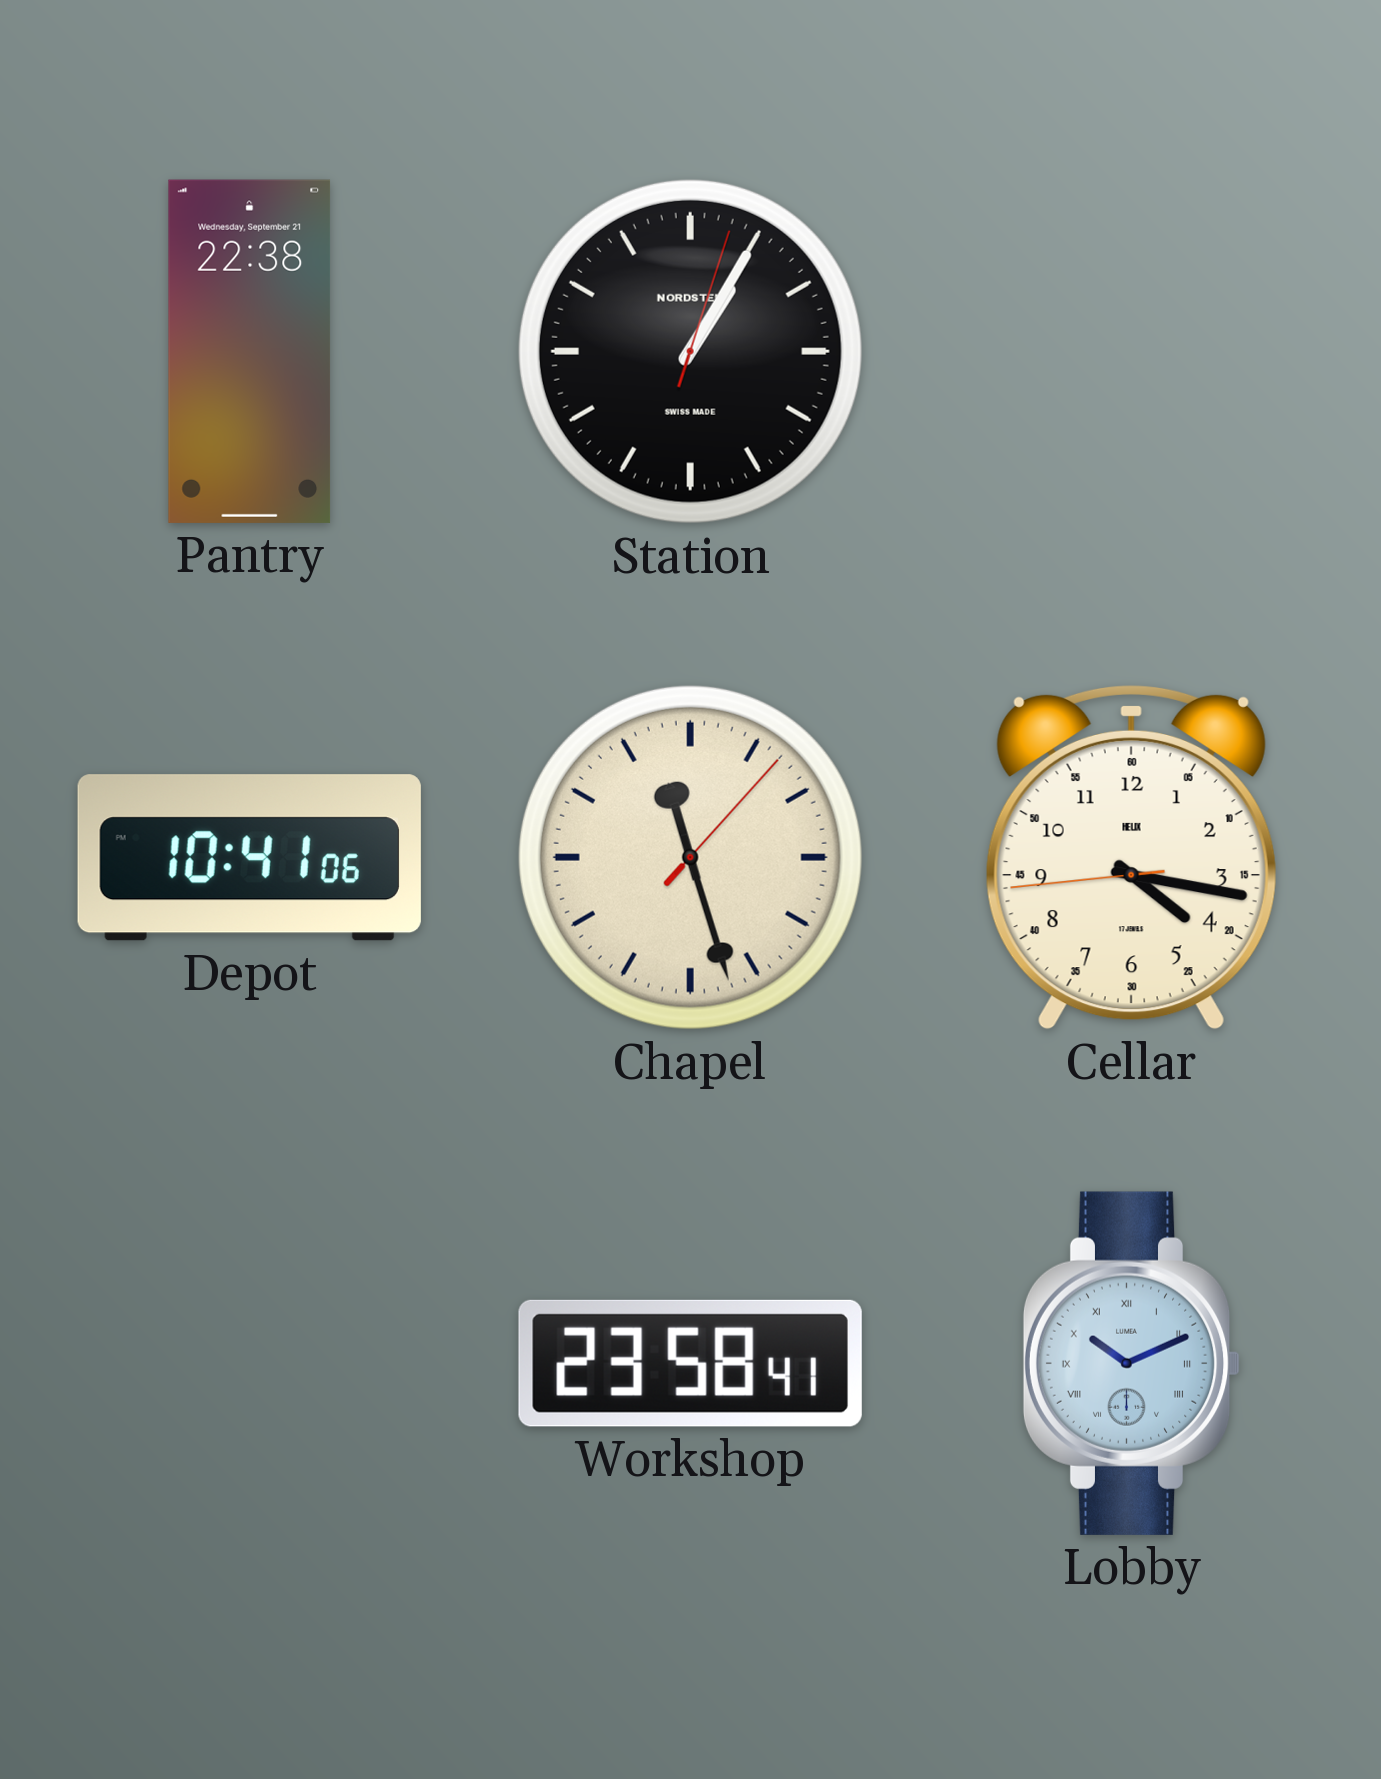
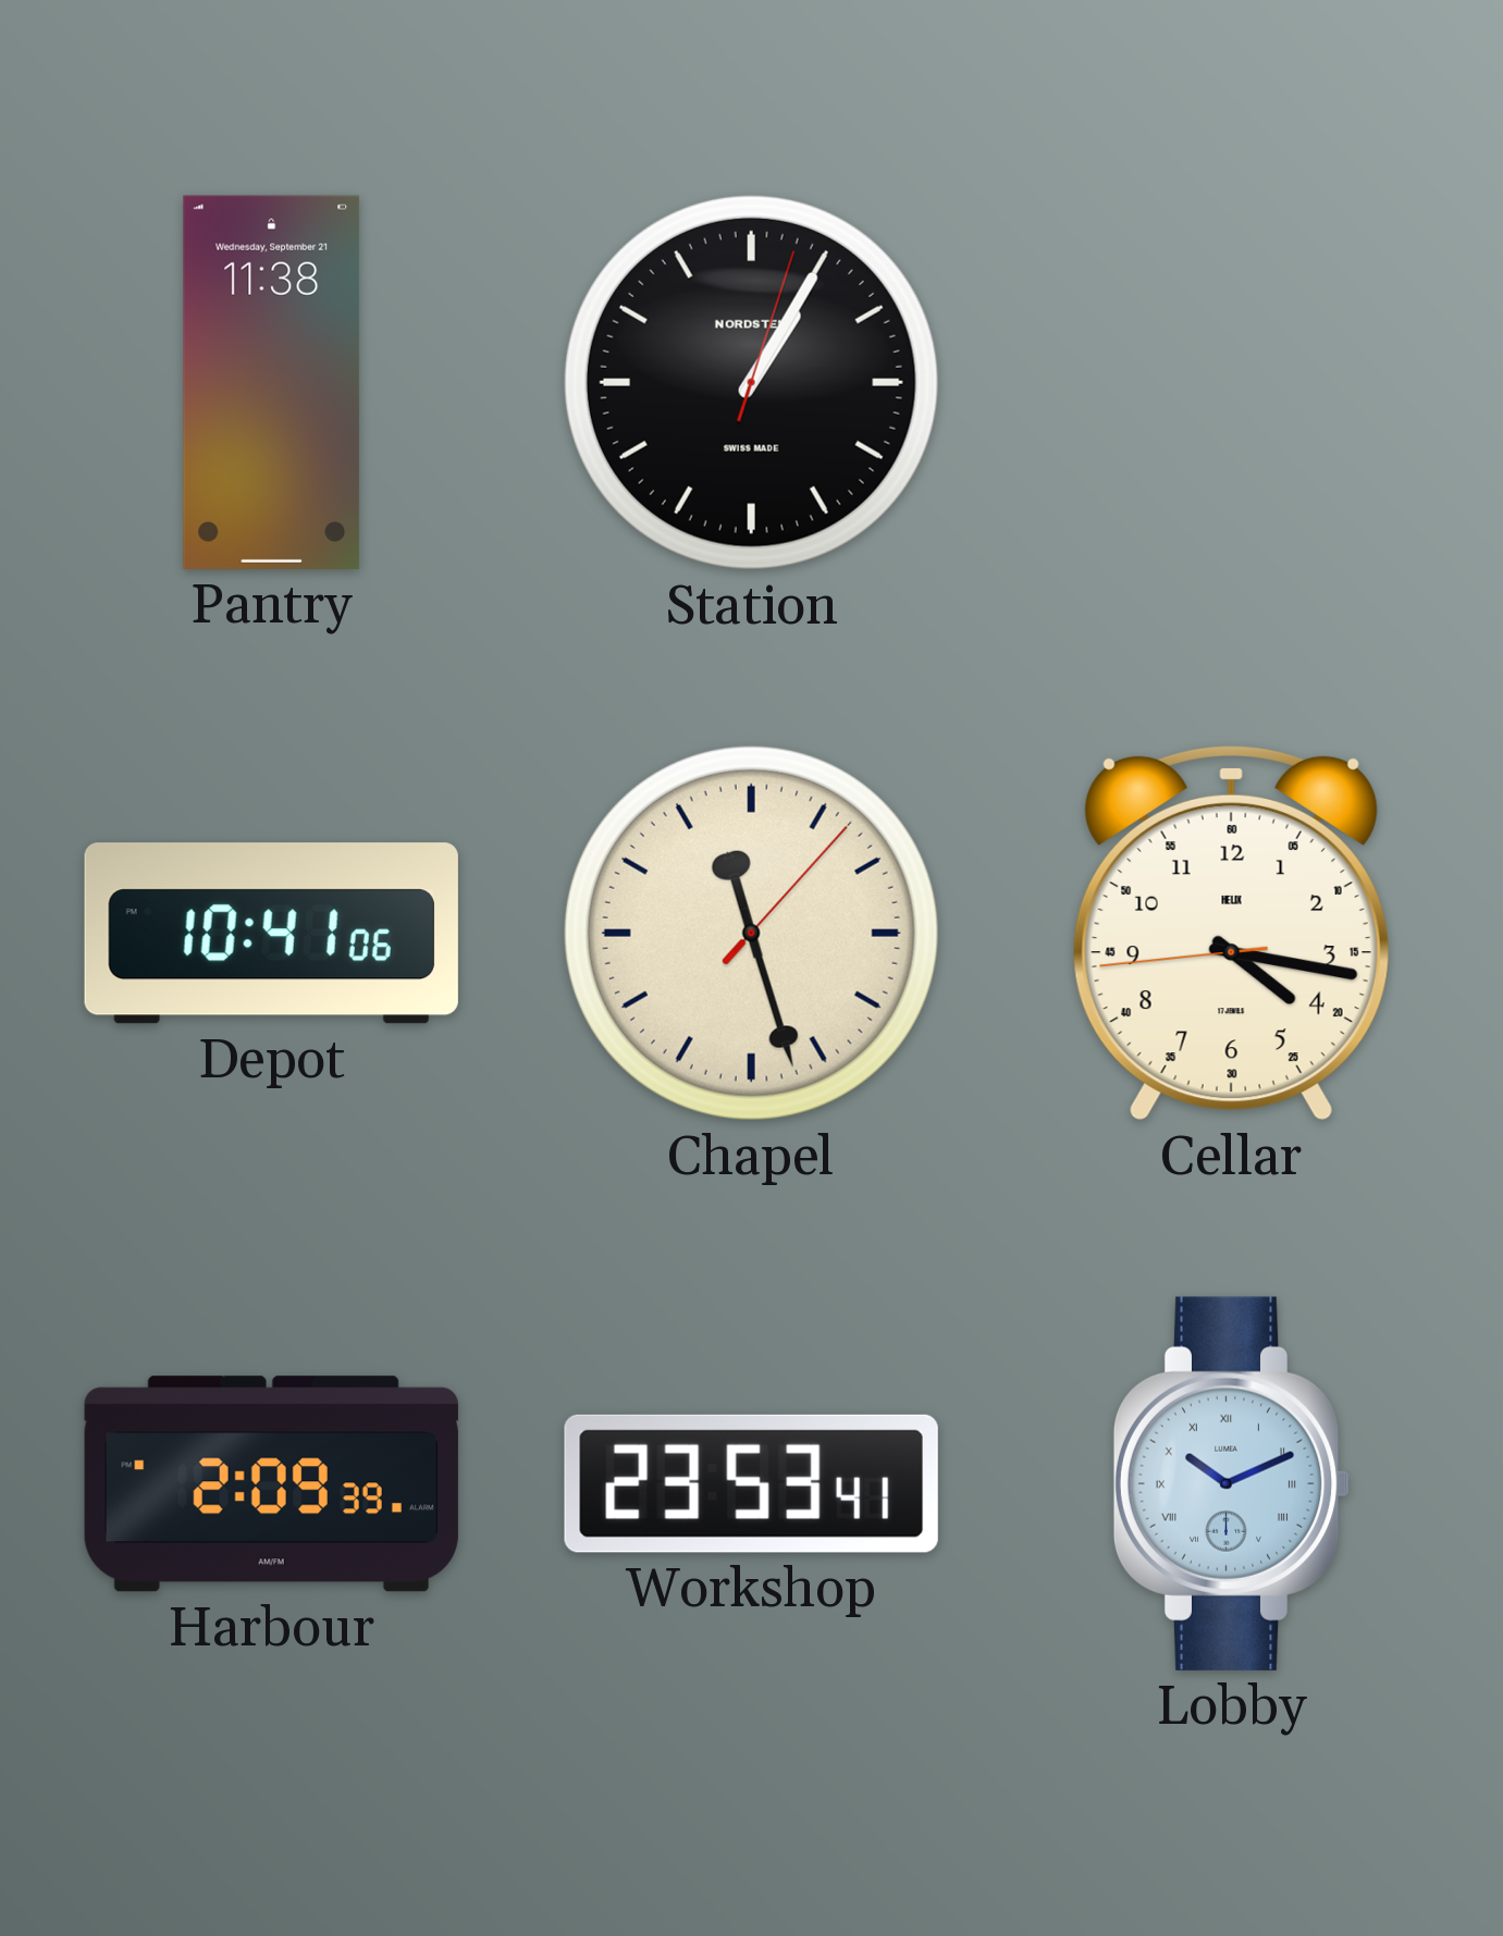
Pantry: 22:38 -> 11:38
Harbour: none -> 2:09
Workshop: 23:58 -> 23:53
